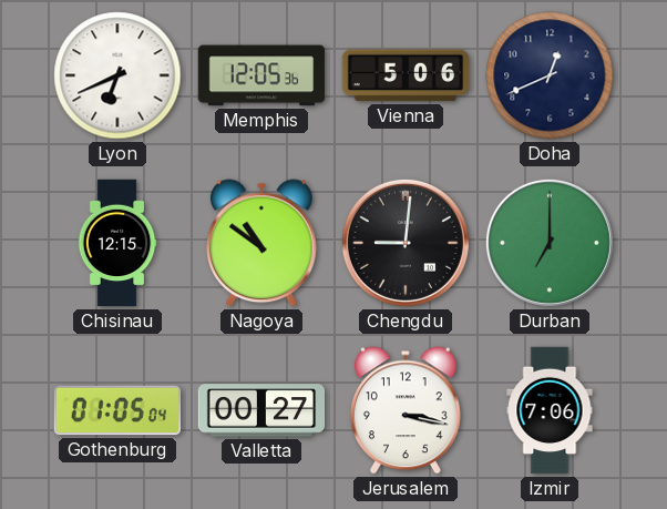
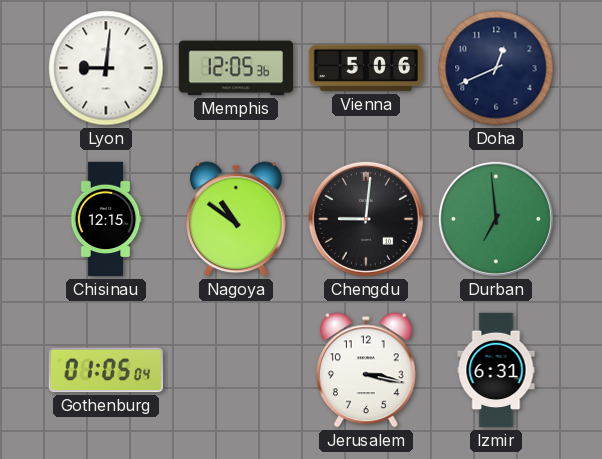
Lyon: 6:41 -> 9:01
Durban: 7:00 -> 6:59
Valletta: 00:27 -> none
Izmir: 7:06 -> 6:31
